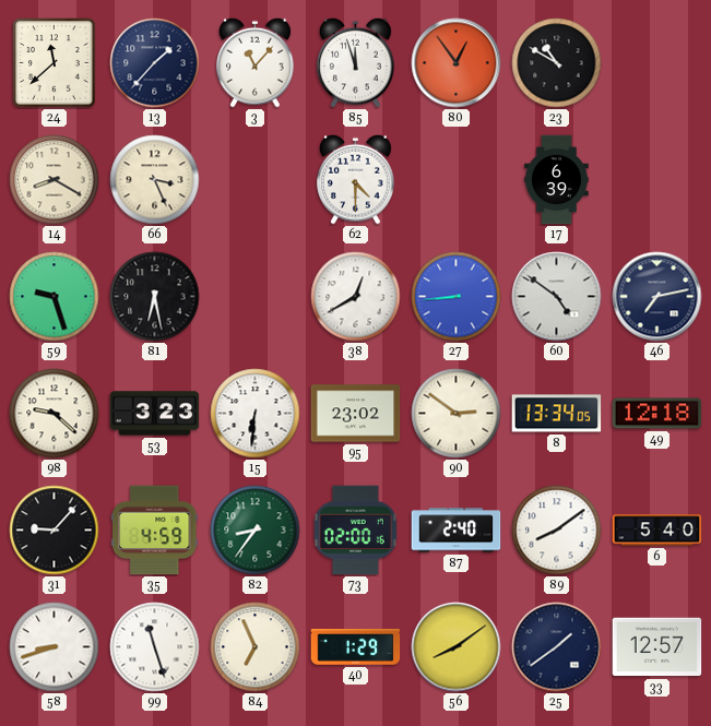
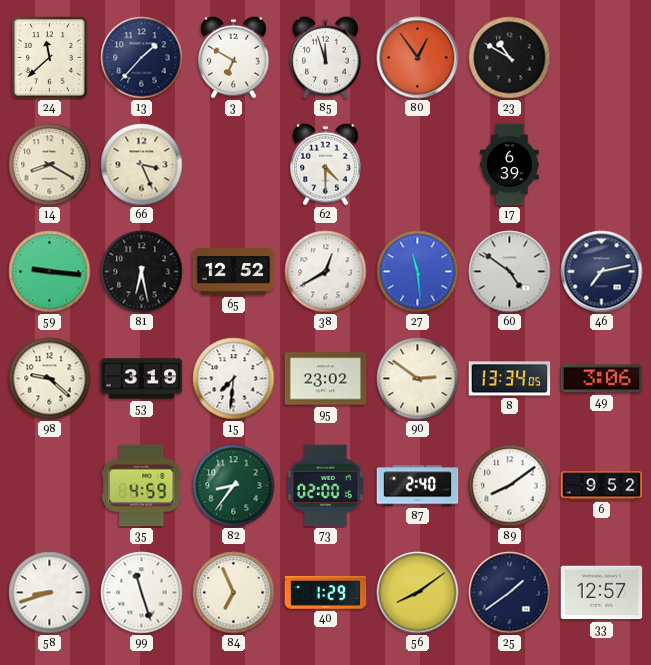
3: 11:07 -> 6:50
59: 9:27 -> 9:16
65: none -> 12:52
27: 8:44 -> 11:29
53: 3:23 -> 3:19
15: 6:31 -> 7:31
49: 12:18 -> 3:06
31: 9:07 -> none
6: 5:40 -> 9:52
